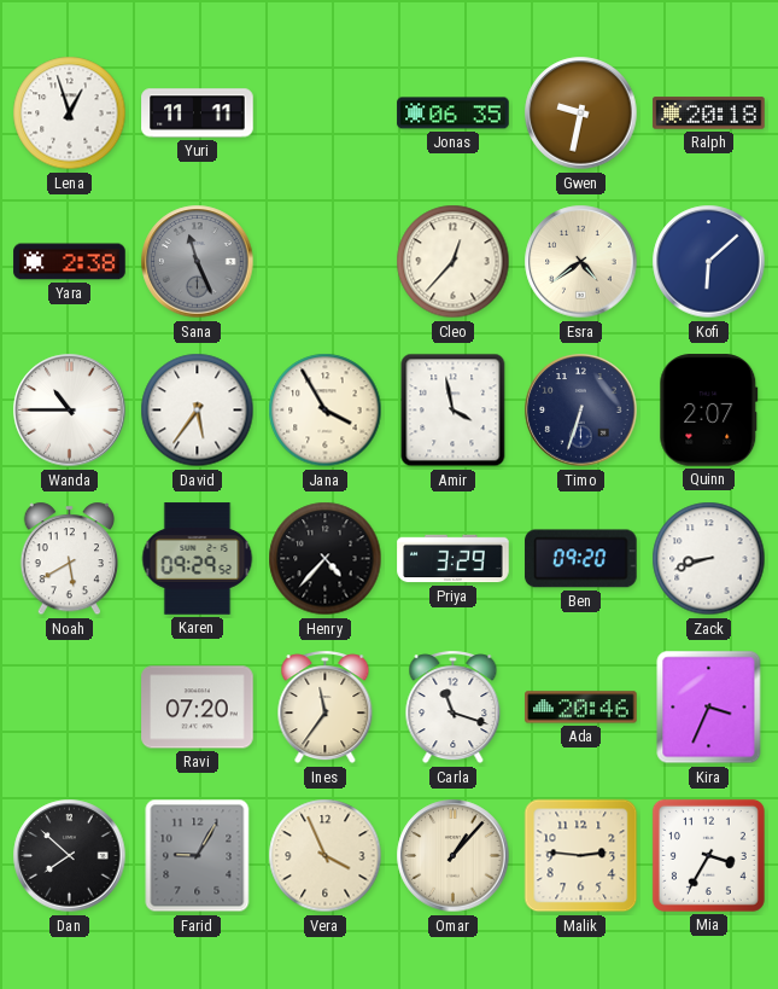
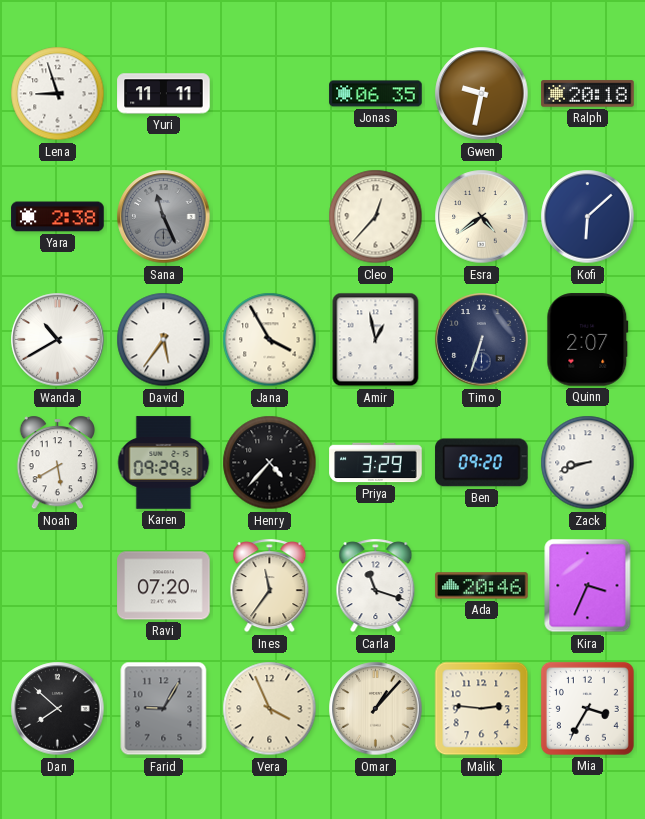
Lena: 12:57 -> 8:57
Wanda: 10:45 -> 10:40
Amir: 3:58 -> 12:58
